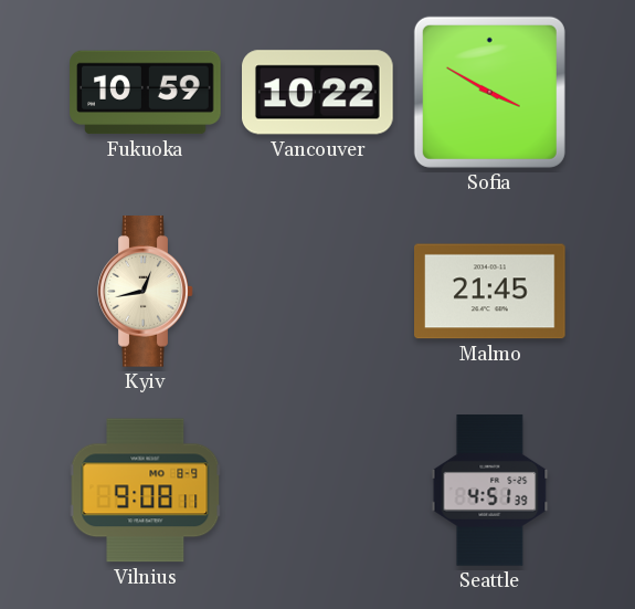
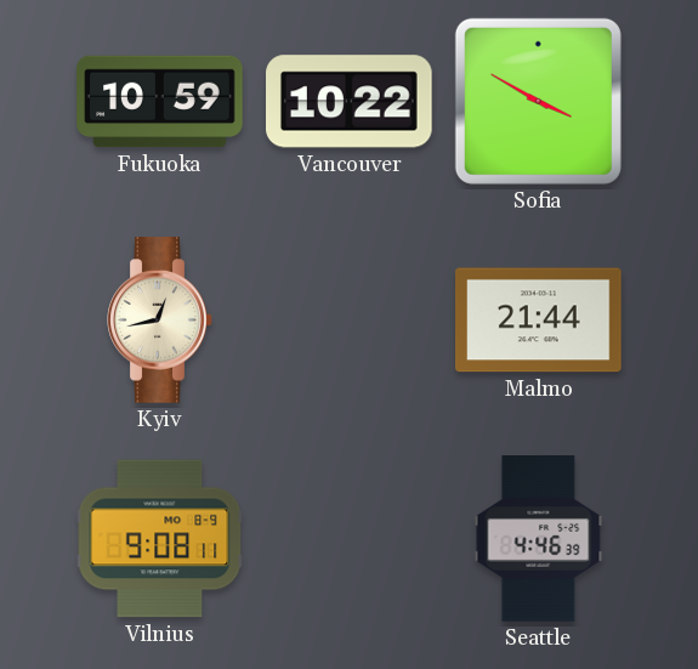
Malmo: 21:45 -> 21:44
Seattle: 4:51 -> 4:46
